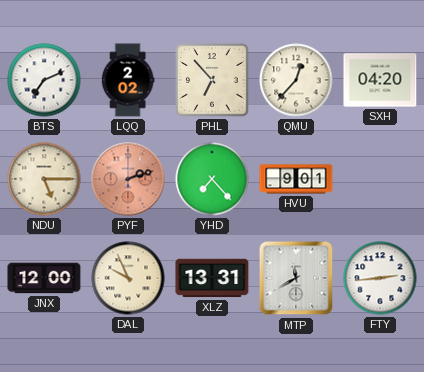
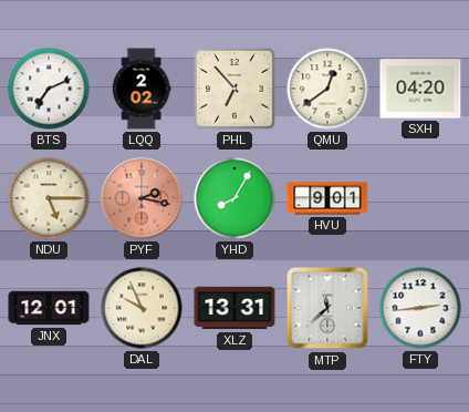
QMU: 12:37 -> 12:39
PYF: 2:12 -> 2:17
YHD: 7:23 -> 8:05
JNX: 12:00 -> 12:01
MTP: 11:40 -> 11:38
